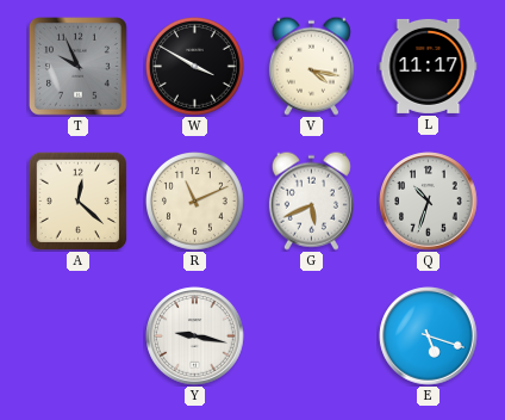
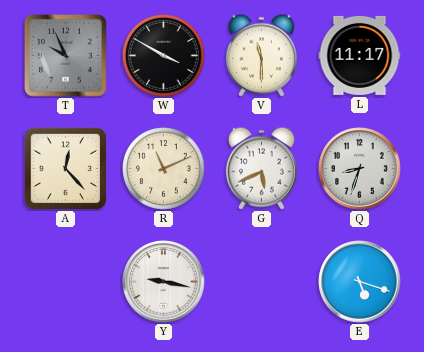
V: 4:17 -> 11:30
A: 12:22 -> 12:23
Q: 10:33 -> 8:33
